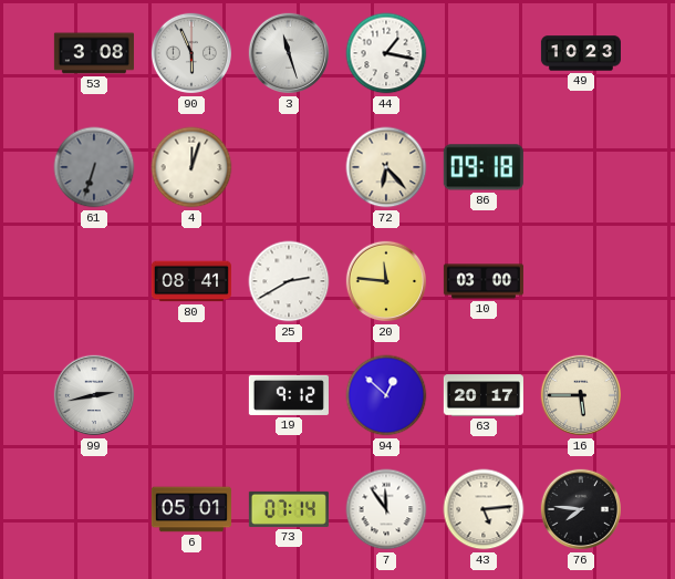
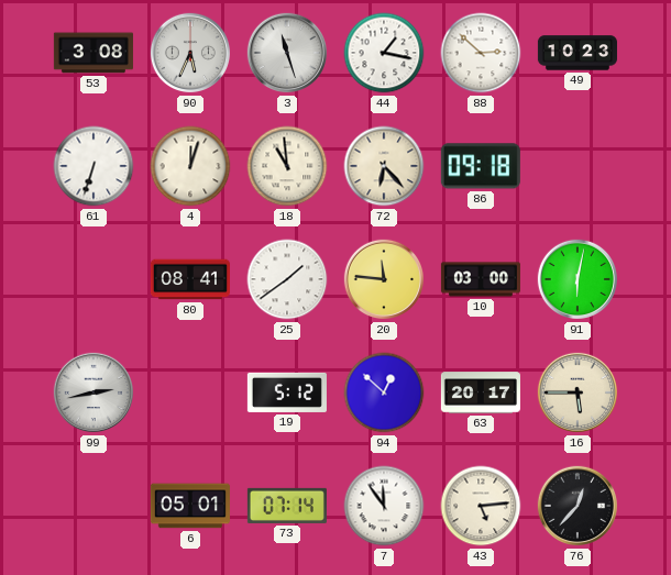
90: 5:56 -> 5:34
88: none -> 2:52
61 dial: grey -> white
18: none -> 10:59
25: 2:40 -> 1:39
91: none -> 6:02
19: 9:12 -> 5:12
76: 7:46 -> 12:37
